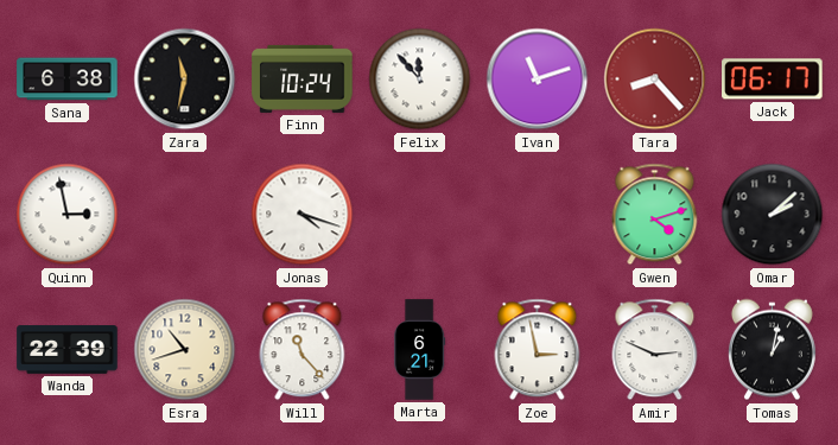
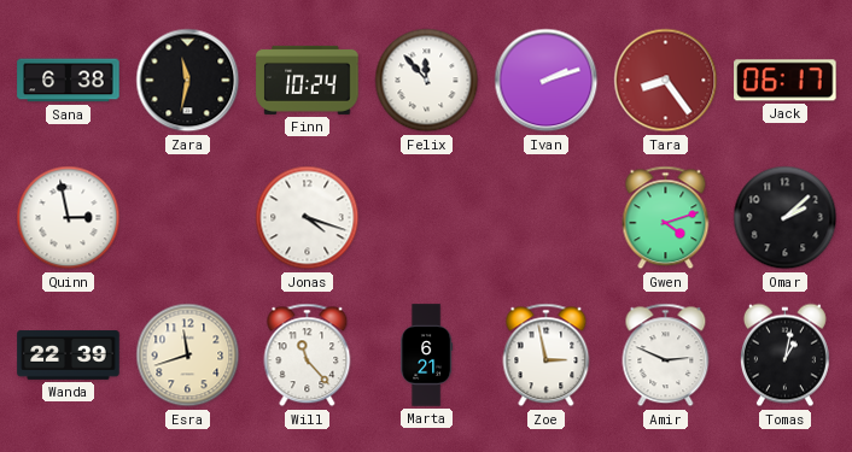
Ivan: 11:12 -> 2:12
Tara: 8:23 -> 8:24
Esra: 10:42 -> 11:42
